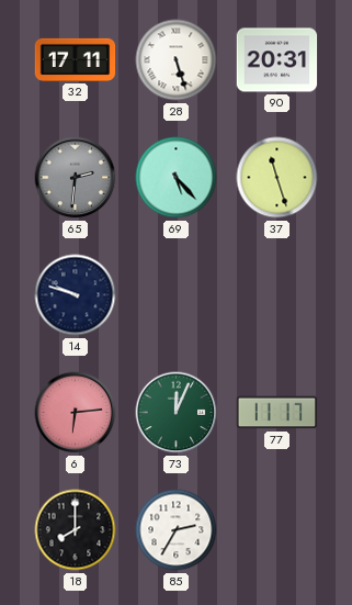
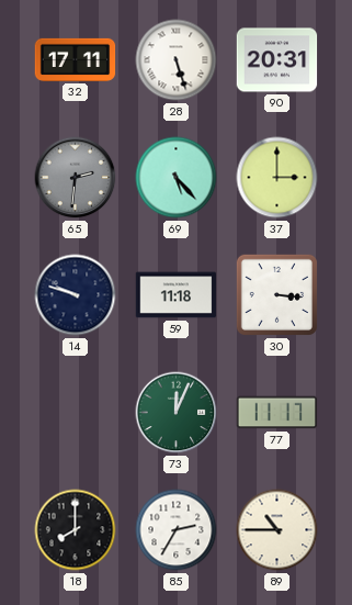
37: 11:27 -> 3:00
59: none -> 11:18
30: none -> 3:16
6: 6:14 -> none
89: none -> 10:45
